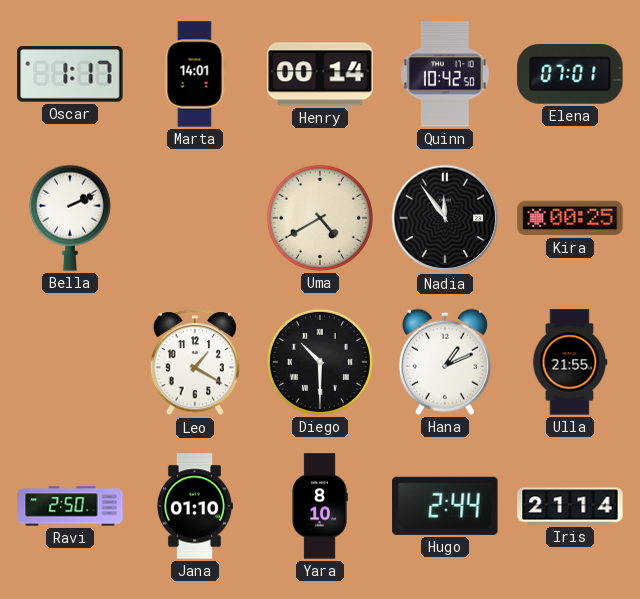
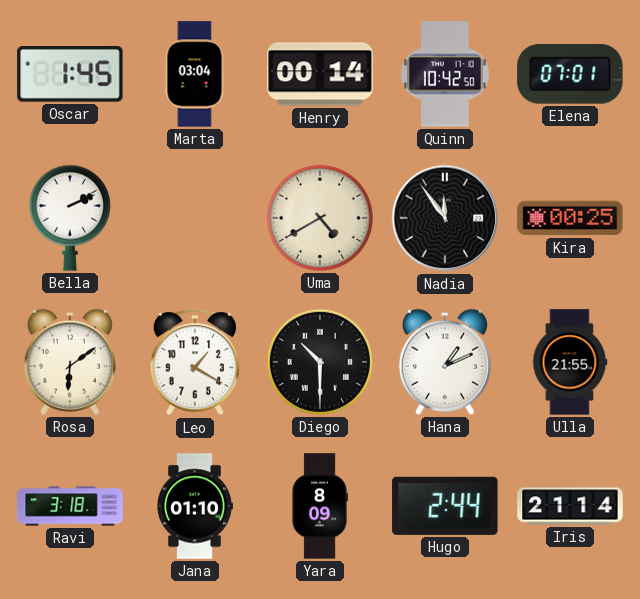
Oscar: 1:17 -> 1:45
Marta: 14:01 -> 03:04
Rosa: none -> 6:09
Ravi: 2:50 -> 3:18
Yara: 8:10 -> 8:09
